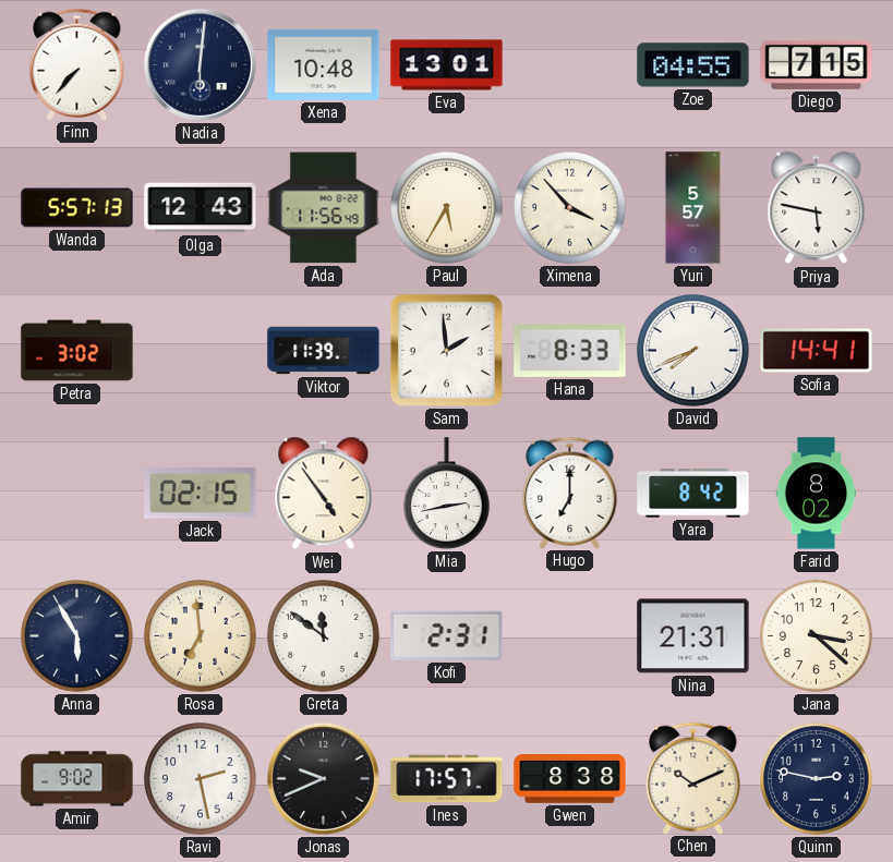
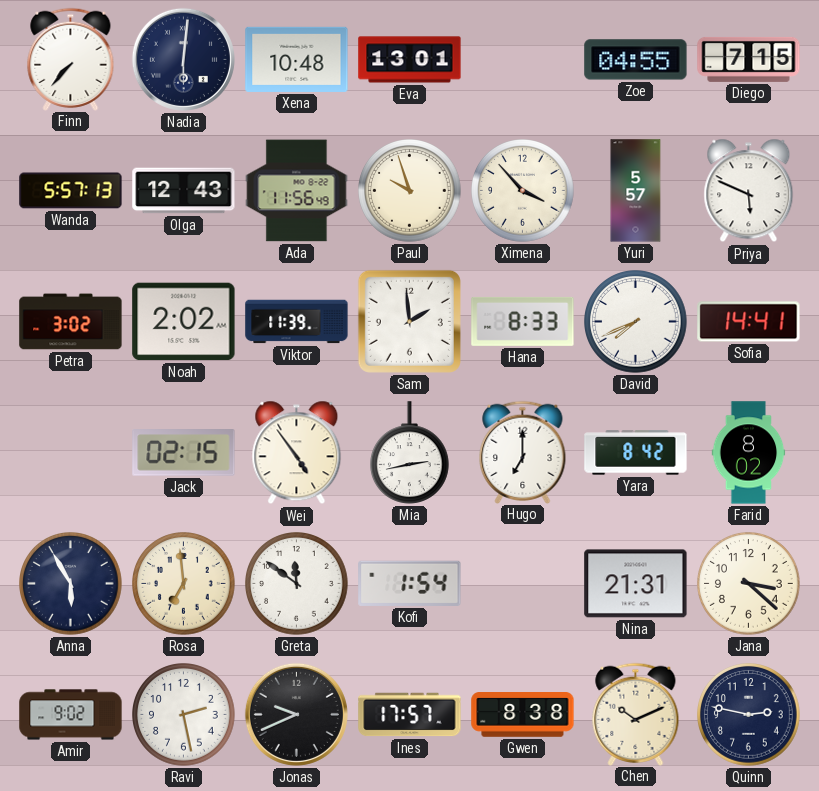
Paul: 5:35 -> 9:57
Priya: 5:47 -> 5:49
Noah: none -> 2:02
Kofi: 2:31 -> 1:54
